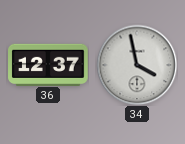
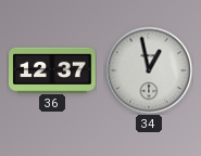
34: 3:58 -> 12:58
